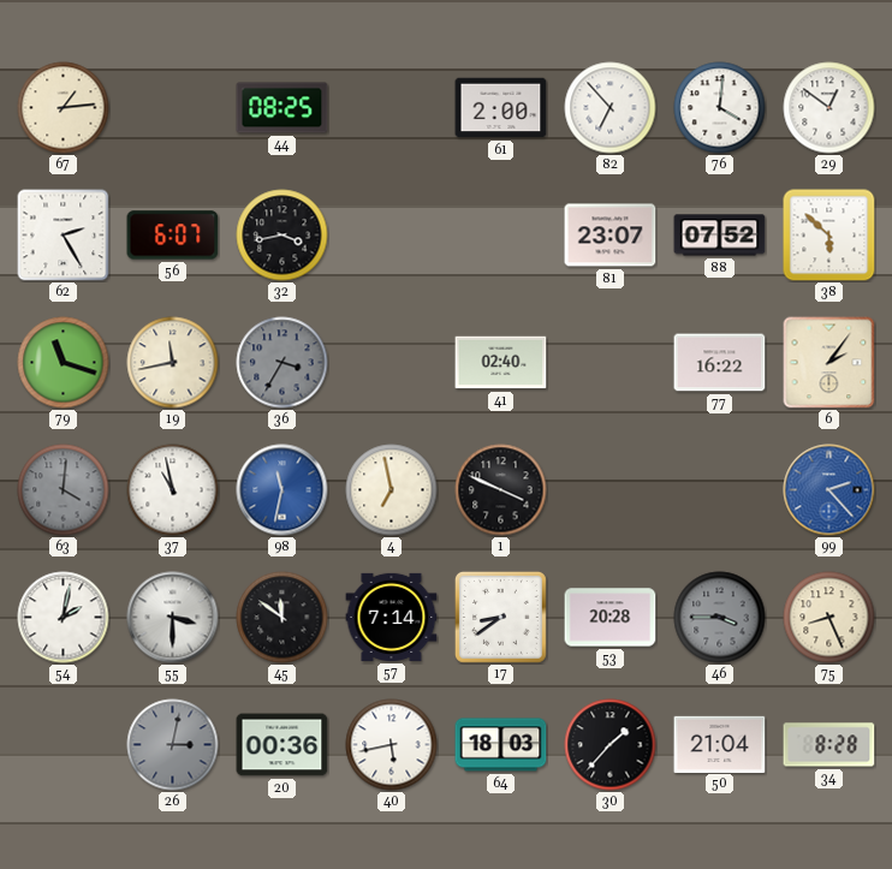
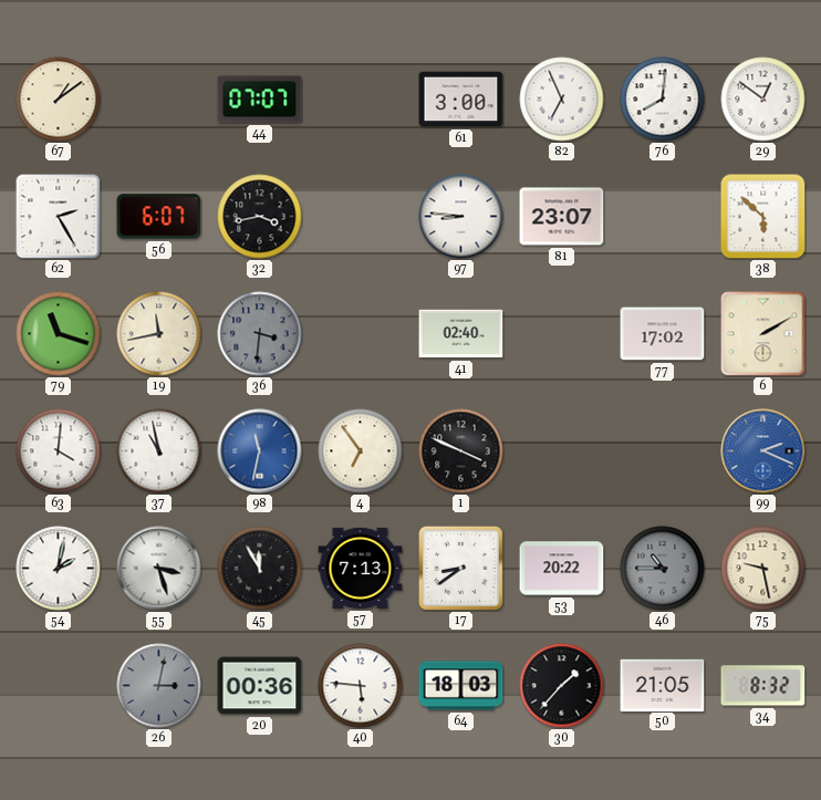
67: 1:14 -> 1:09
44: 08:25 -> 07:07
61: 2:00 -> 3:00
82: 6:53 -> 6:56
76: 4:01 -> 8:01
97: none -> 8:46
88: 07:52 -> none
36: 3:35 -> 3:31
77: 16:22 -> 17:02
6: 2:06 -> 2:10
63 dial: grey -> white
4: 6:58 -> 6:54
99: 2:23 -> 2:19
55: 3:30 -> 3:27
45: 11:51 -> 11:55
57: 7:14 -> 7:13
53: 20:28 -> 20:22
46: 3:45 -> 10:45
75: 8:26 -> 9:28
40: 5:43 -> 5:46
50: 21:04 -> 21:05
34: 8:28 -> 8:32
